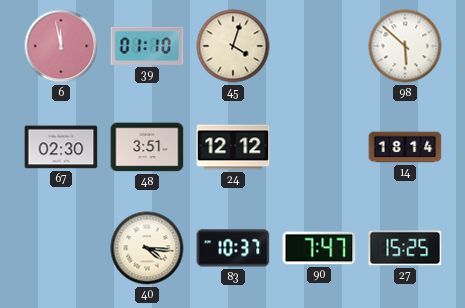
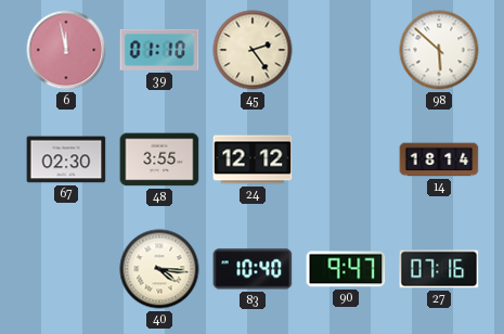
45: 4:03 -> 2:24
48: 3:51 -> 3:55
83: 10:37 -> 10:40
90: 7:47 -> 9:47
27: 15:25 -> 07:16
